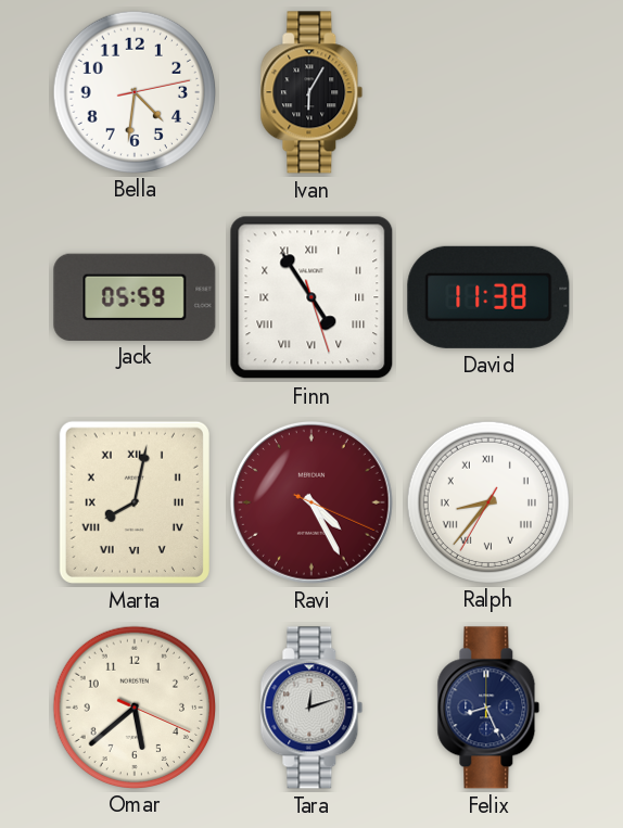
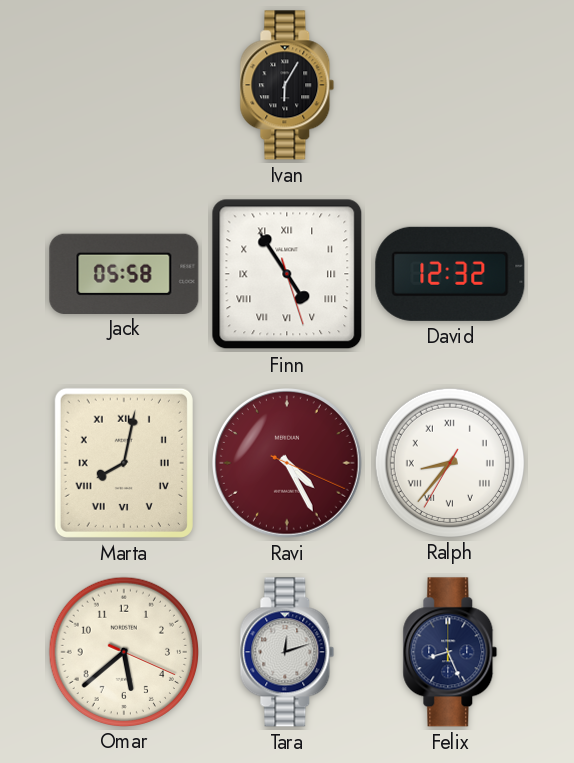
Bella: 4:31 -> none
Jack: 05:59 -> 05:58
David: 11:38 -> 12:32
